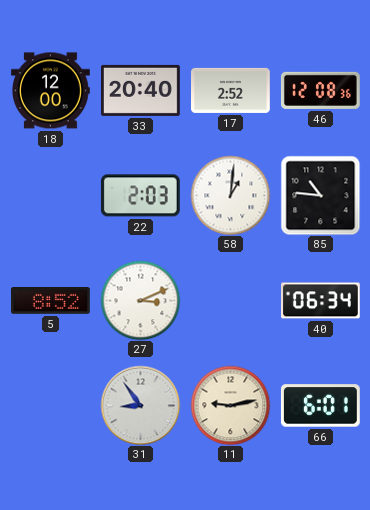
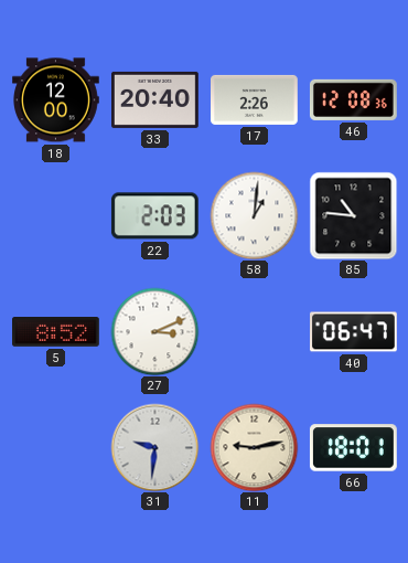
17: 2:52 -> 2:26
40: 06:34 -> 06:47
31: 8:54 -> 9:31
66: 6:01 -> 18:01
